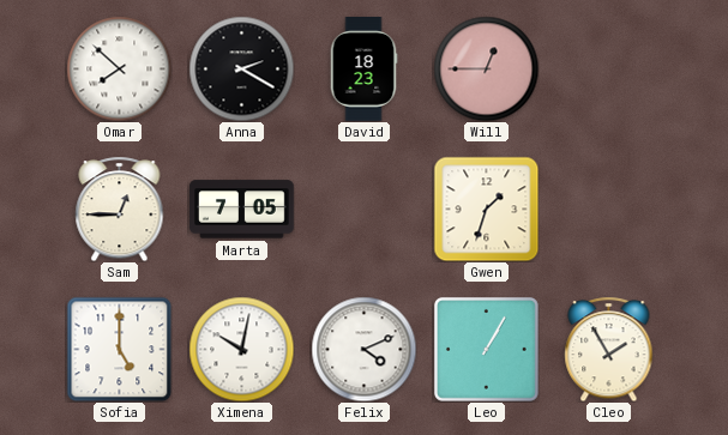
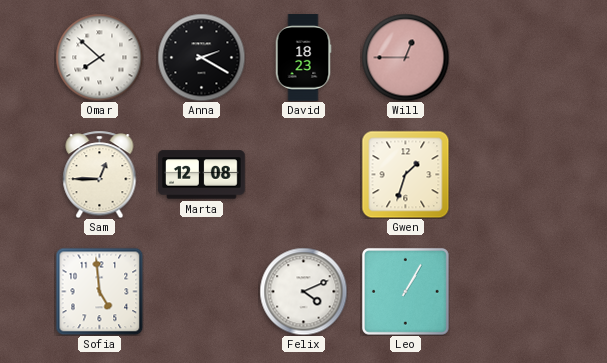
Marta: 7:05 -> 12:08
Sofia: 5:00 -> 4:59
Ximena: 10:02 -> none
Cleo: 1:55 -> none
